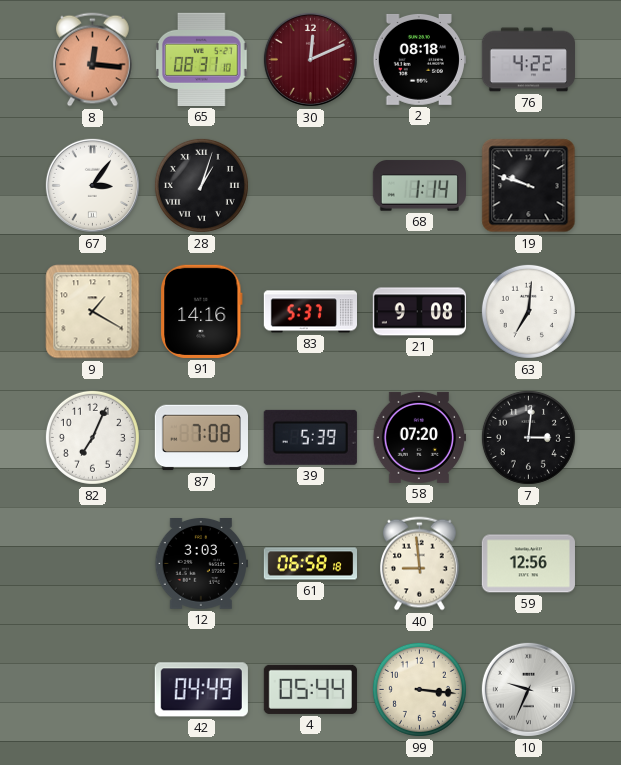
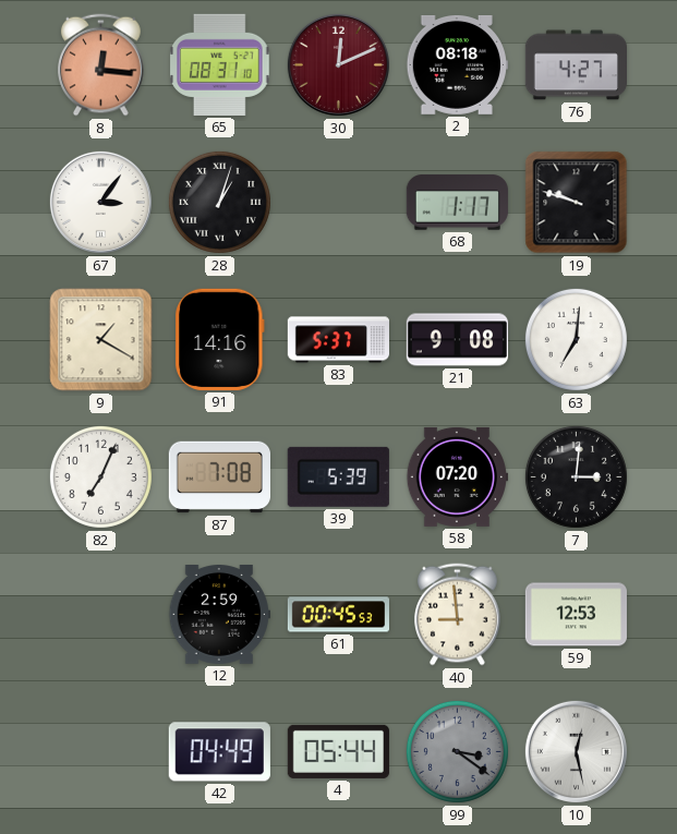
76: 4:22 -> 4:27
68: 1:14 -> 1:17
12: 3:03 -> 2:59
61: 06:58 -> 00:45
59: 12:56 -> 12:53
99: 3:16 -> 3:21
99 dial: cream -> grey
10: 9:34 -> 12:28
